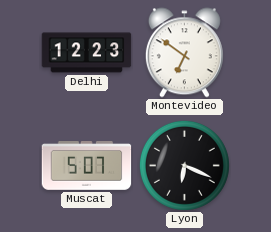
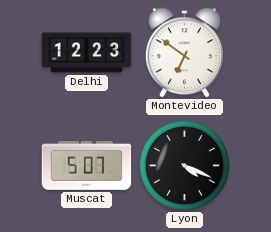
Lyon: 6:19 -> 4:19
